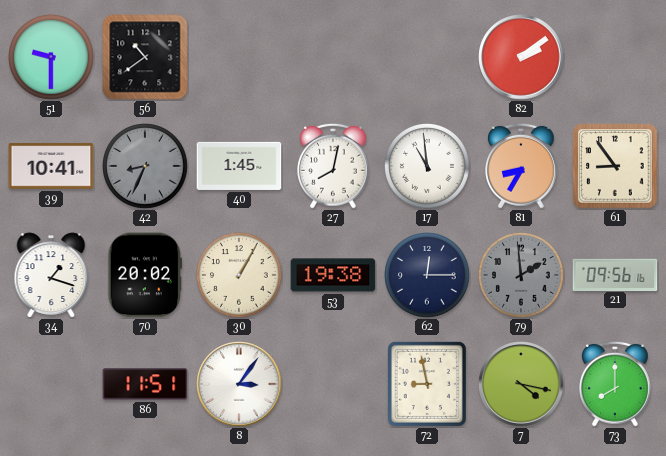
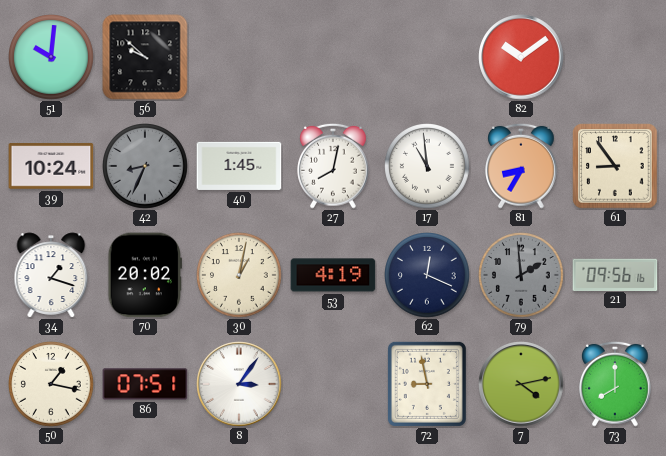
51: 9:30 -> 10:01
56: 10:39 -> 9:52
82: 2:09 -> 10:09
39: 10:41 -> 10:24
30: 1:05 -> 1:02
53: 19:38 -> 4:19
62: 12:15 -> 12:19
50: none -> 1:17
86: 11:51 -> 07:51
7: 4:17 -> 4:13
